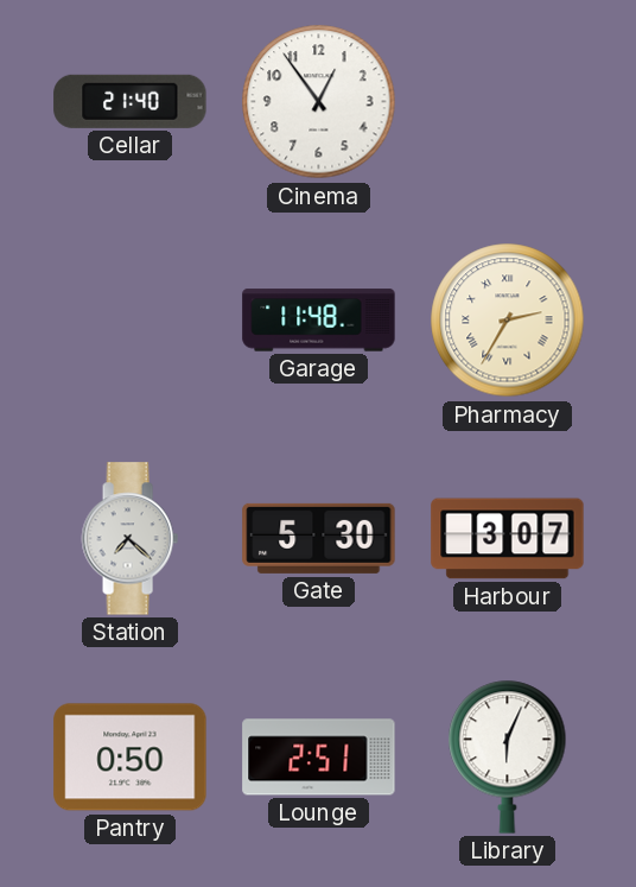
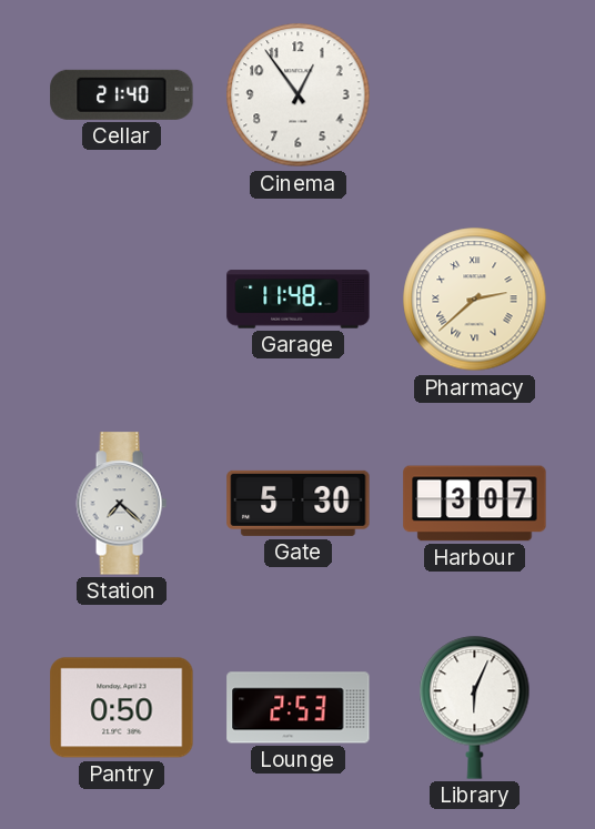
Pharmacy: 2:35 -> 2:38
Lounge: 2:51 -> 2:53
